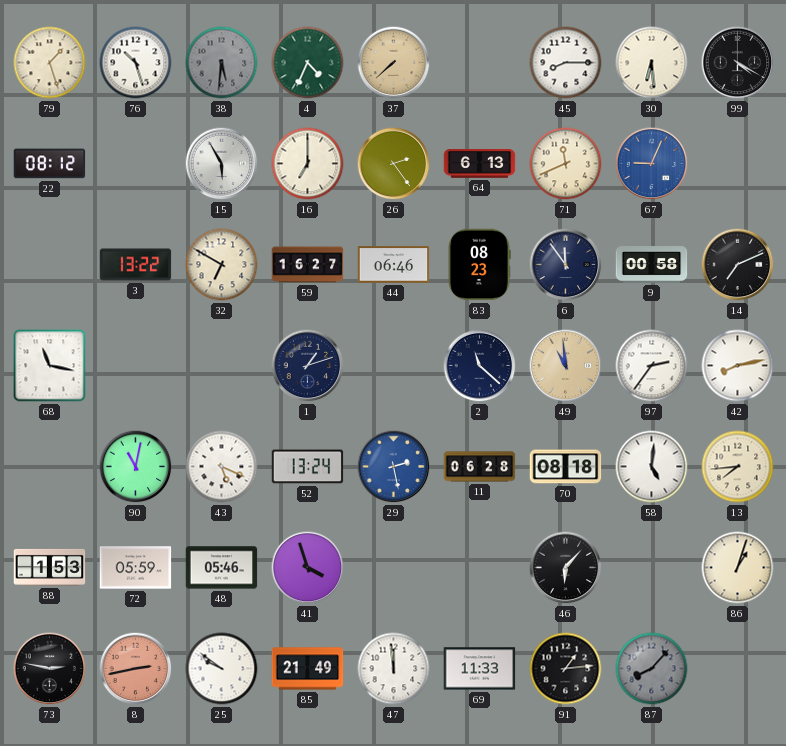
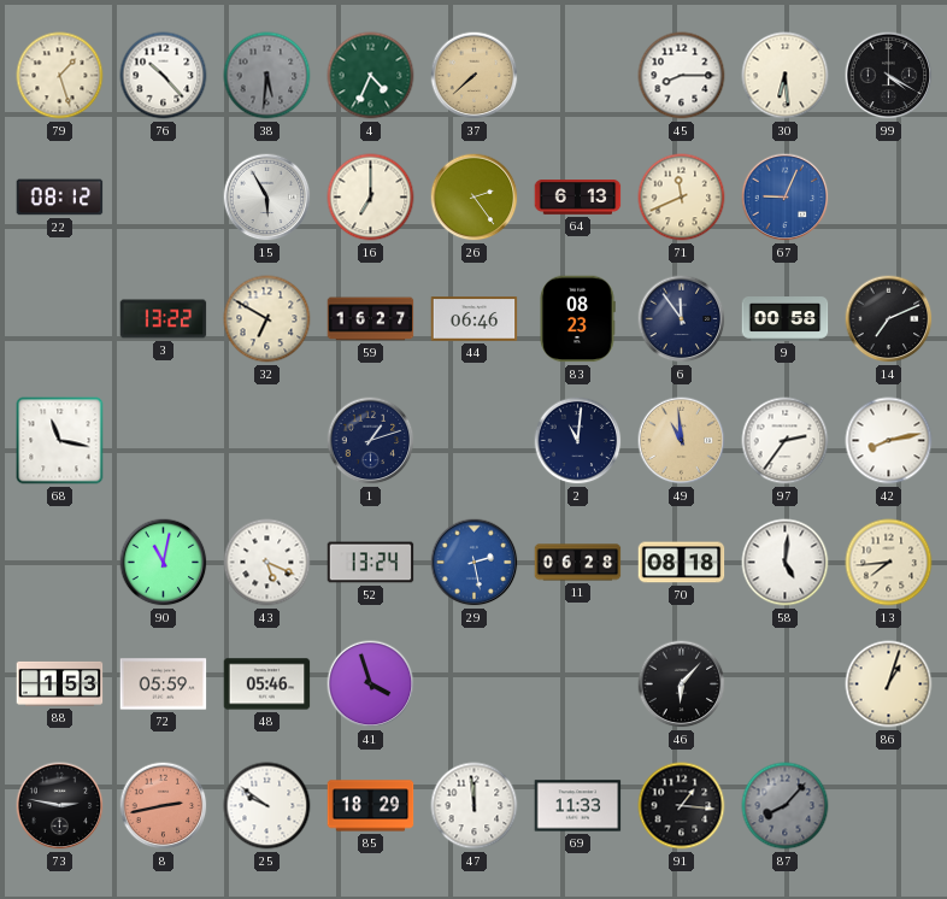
76: 10:27 -> 10:23
2: 11:22 -> 11:01
85: 21:49 -> 18:29
91: 1:14 -> 1:16
